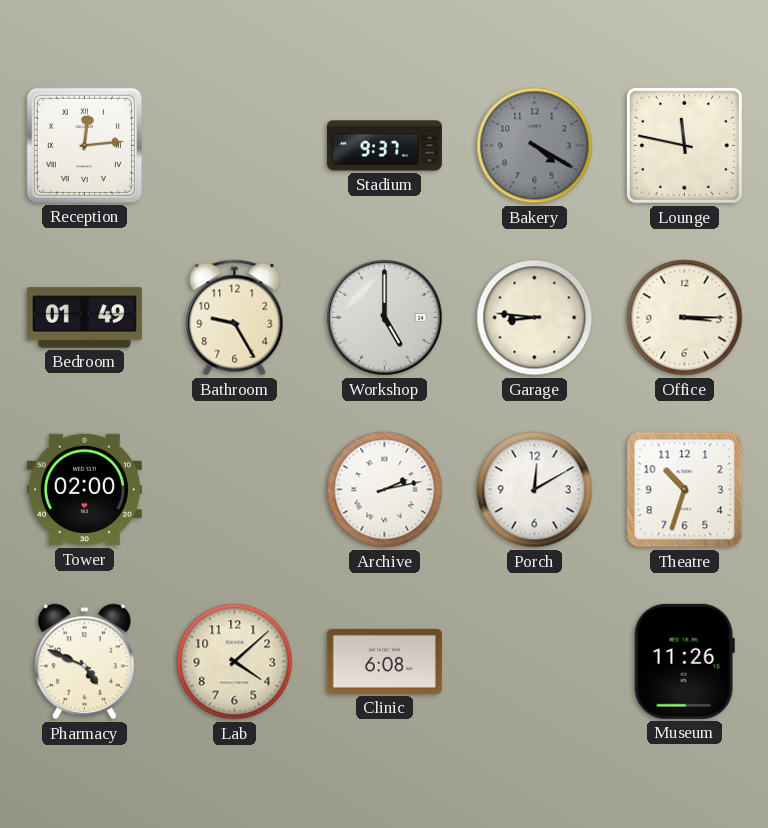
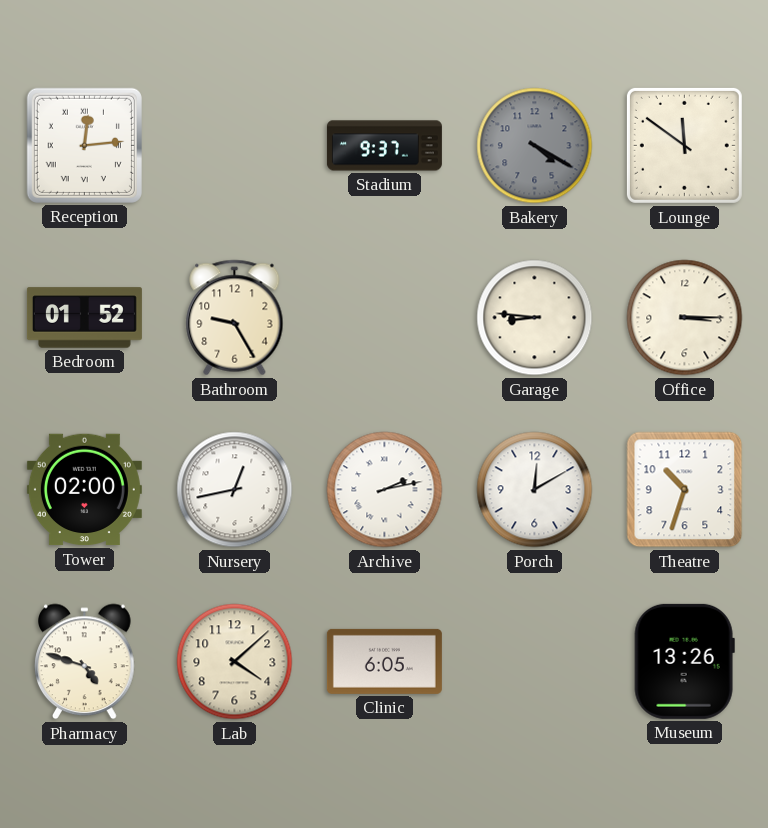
Lounge: 11:47 -> 11:51
Bedroom: 01:49 -> 01:52
Workshop: 5:00 -> none
Nursery: none -> 12:43
Pharmacy: 4:49 -> 4:48
Clinic: 6:08 -> 6:05
Museum: 11:26 -> 13:26
